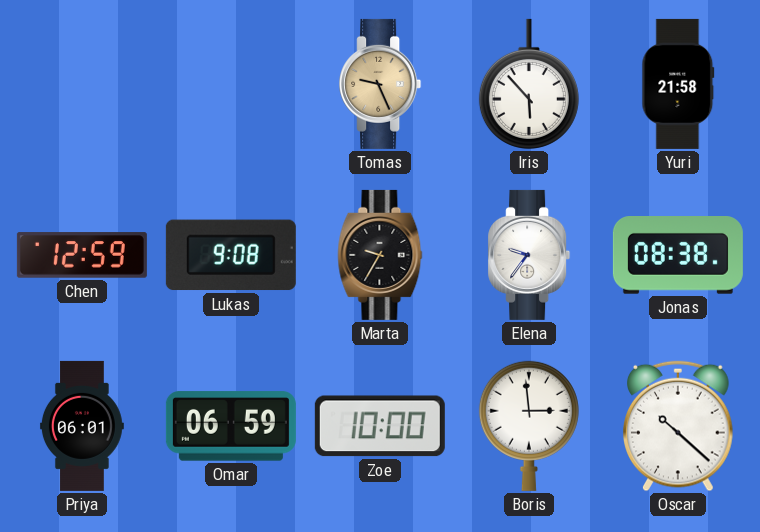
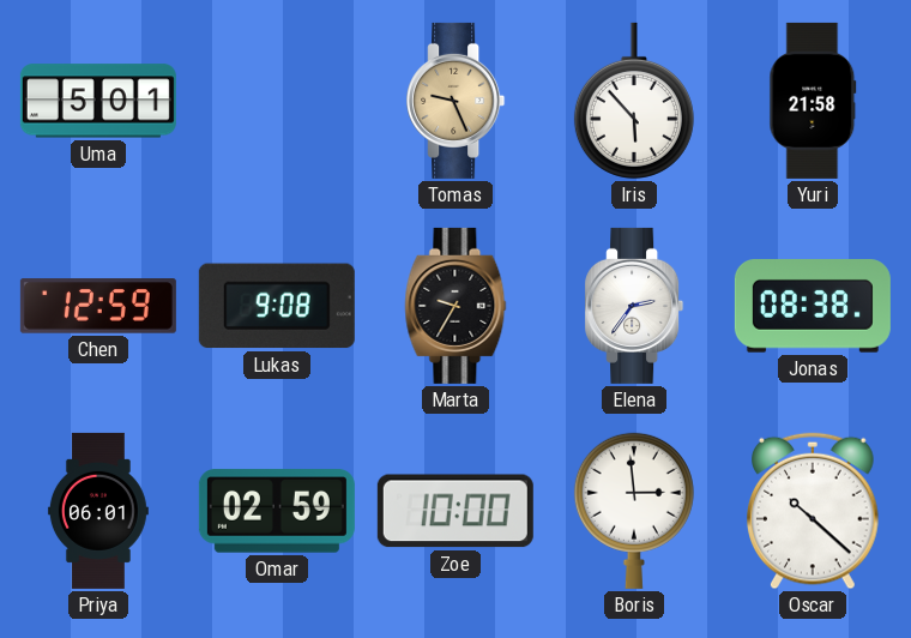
Uma: none -> 5:01
Elena: 9:36 -> 2:36
Omar: 06:59 -> 02:59
